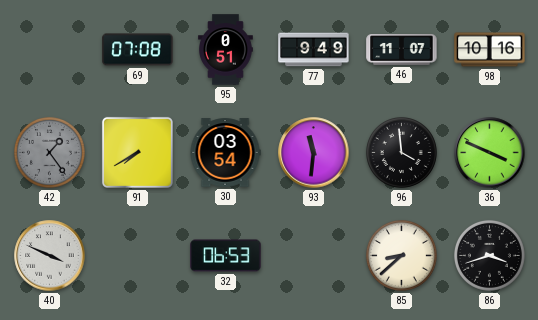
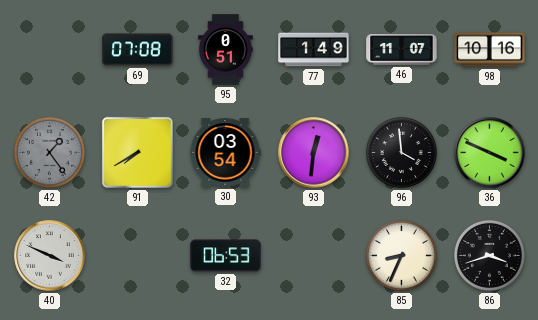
77: 9:49 -> 1:49
93: 11:31 -> 12:31
85: 8:38 -> 8:34
